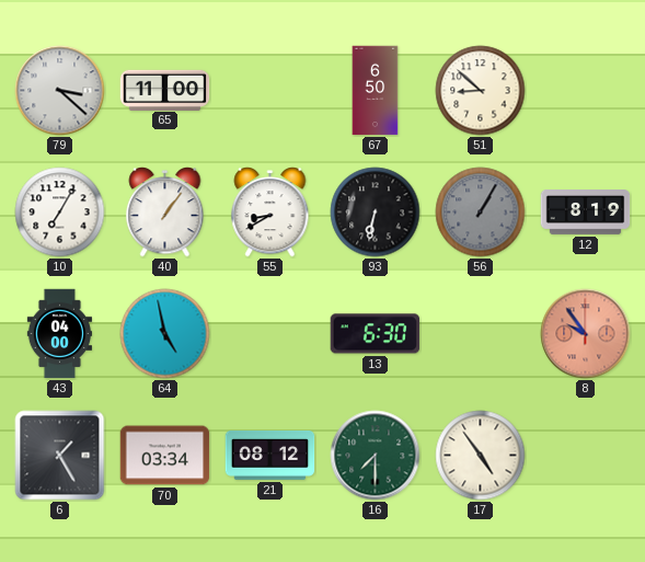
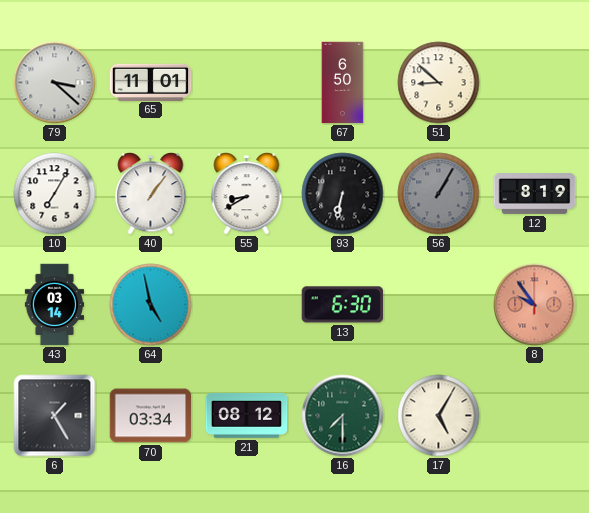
65: 11:00 -> 11:01
43: 04:00 -> 03:14
17: 4:54 -> 5:05
